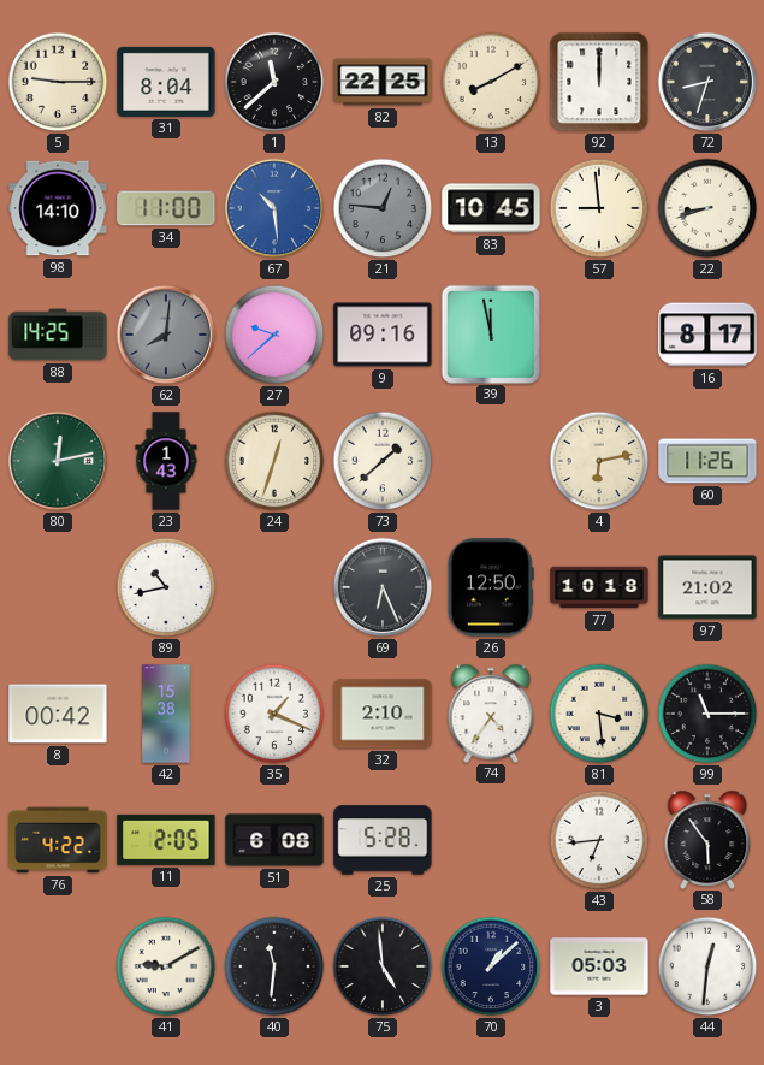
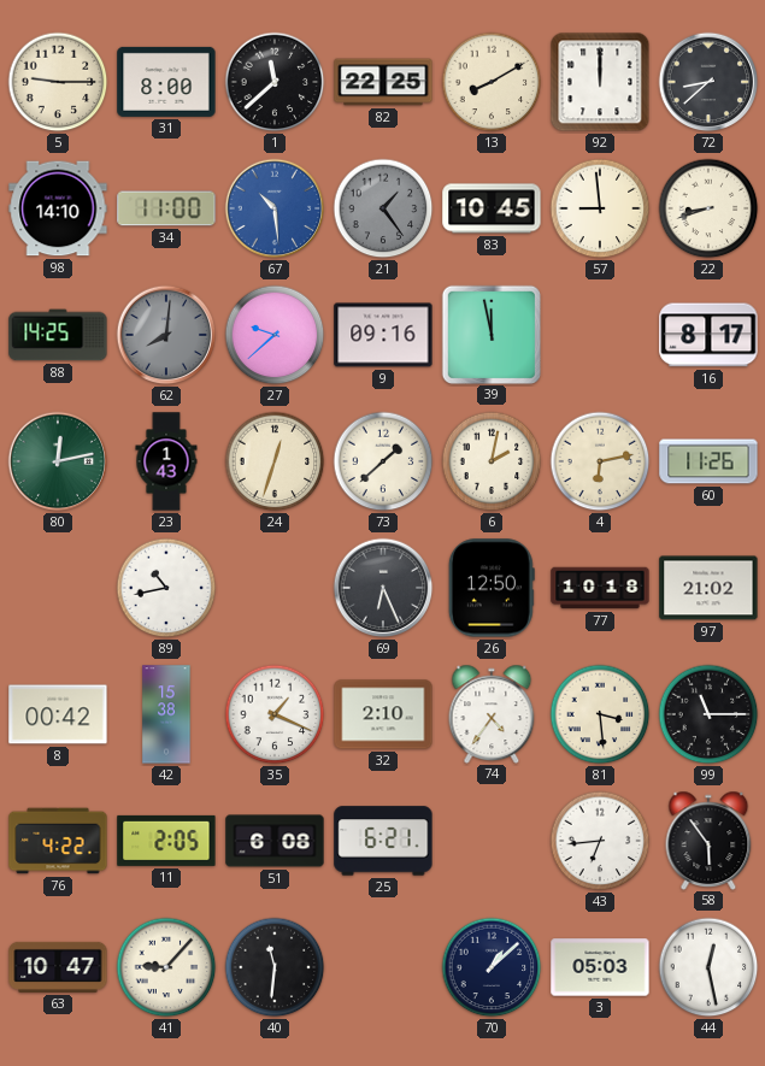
31: 8:04 -> 8:00
72: 8:33 -> 8:38
21: 12:46 -> 1:24
6: none -> 2:02
25: 5:28 -> 6:21
63: none -> 10:47
41: 9:10 -> 9:07
75: 4:59 -> none
44: 12:31 -> 12:28
